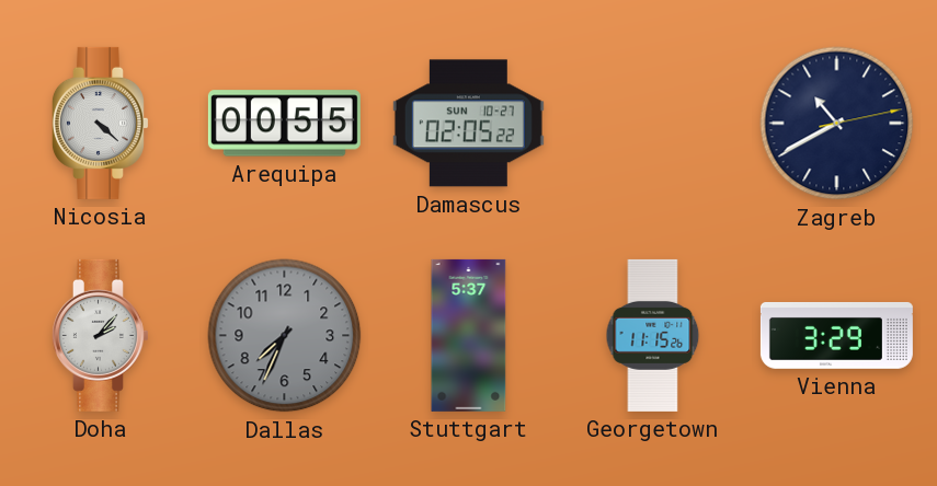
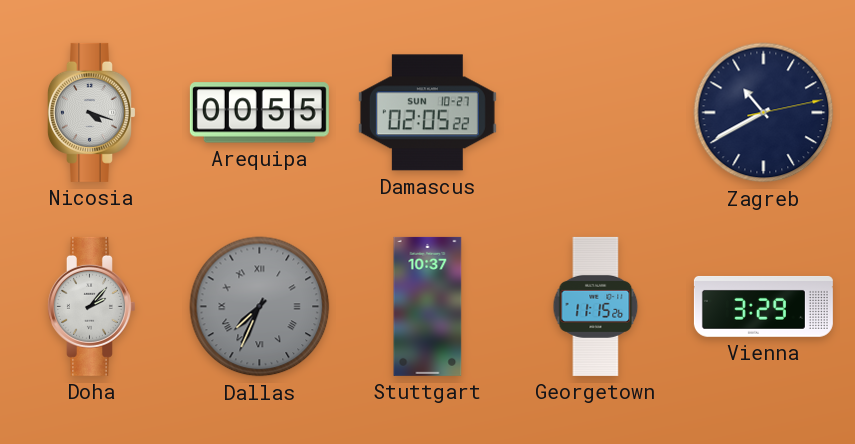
Nicosia: 4:22 -> 4:18
Dallas numerals: Arabic -> Roman
Stuttgart: 5:37 -> 10:37
